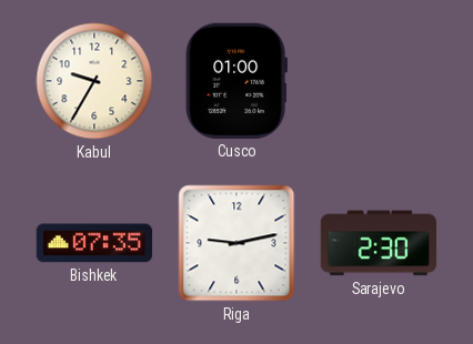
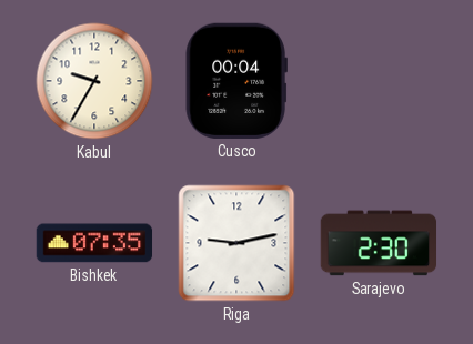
Cusco: 01:00 -> 00:04
